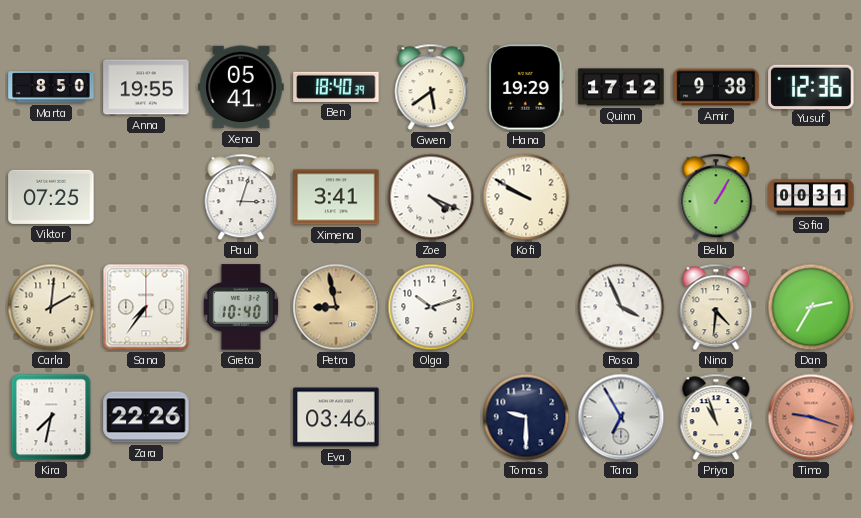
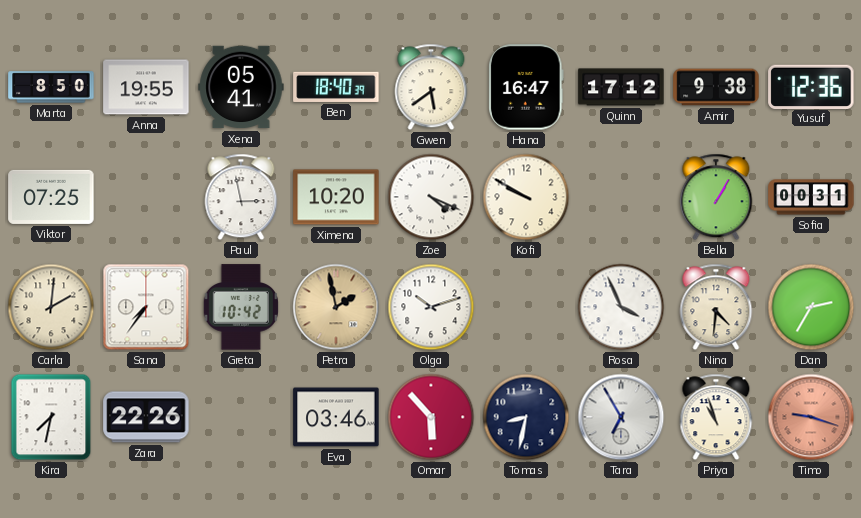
Hana: 19:29 -> 16:47
Paul: 3:03 -> 2:58
Ximena: 3:41 -> 10:20
Greta: 10:40 -> 10:42
Petra: 8:58 -> 1:58
Omar: none -> 5:53
Tomas: 9:30 -> 8:32
